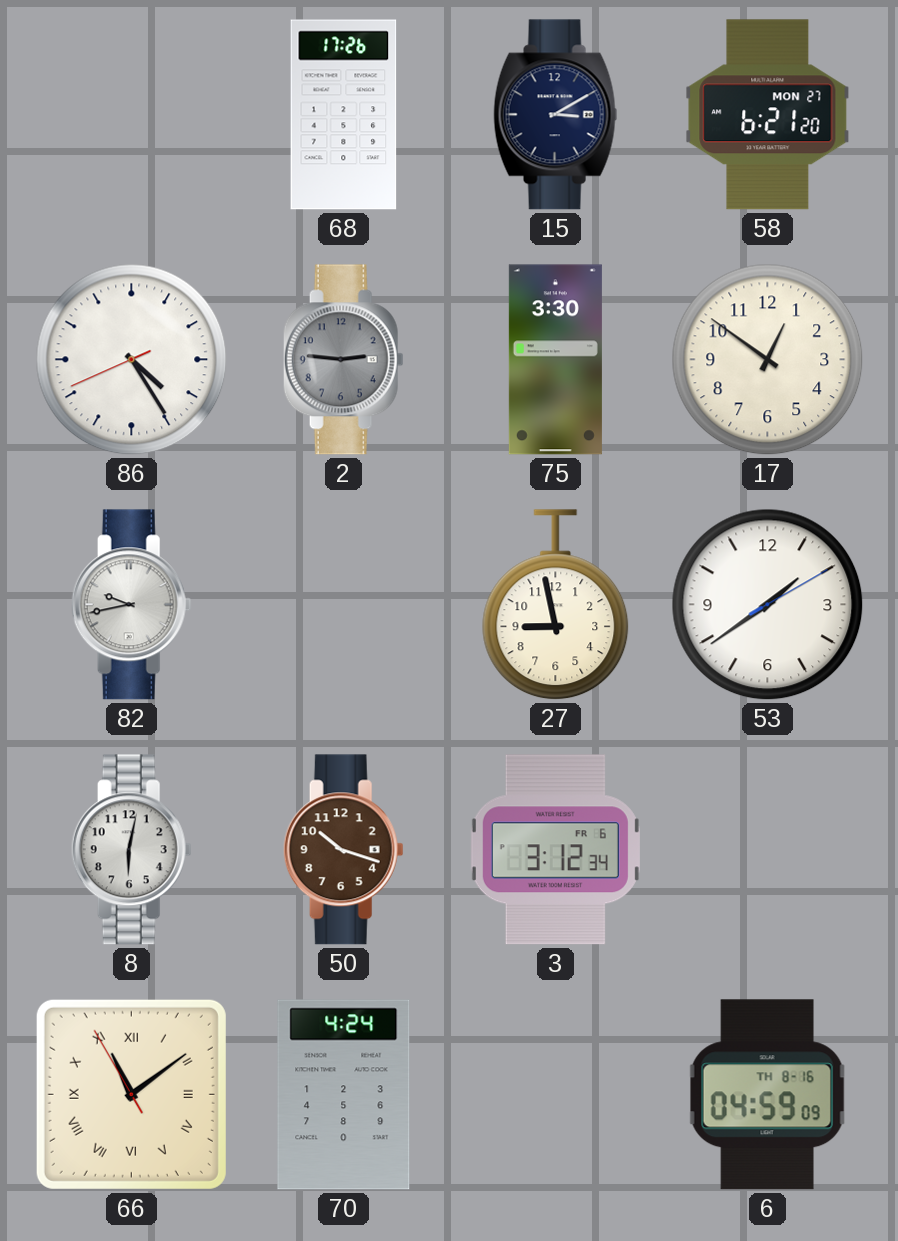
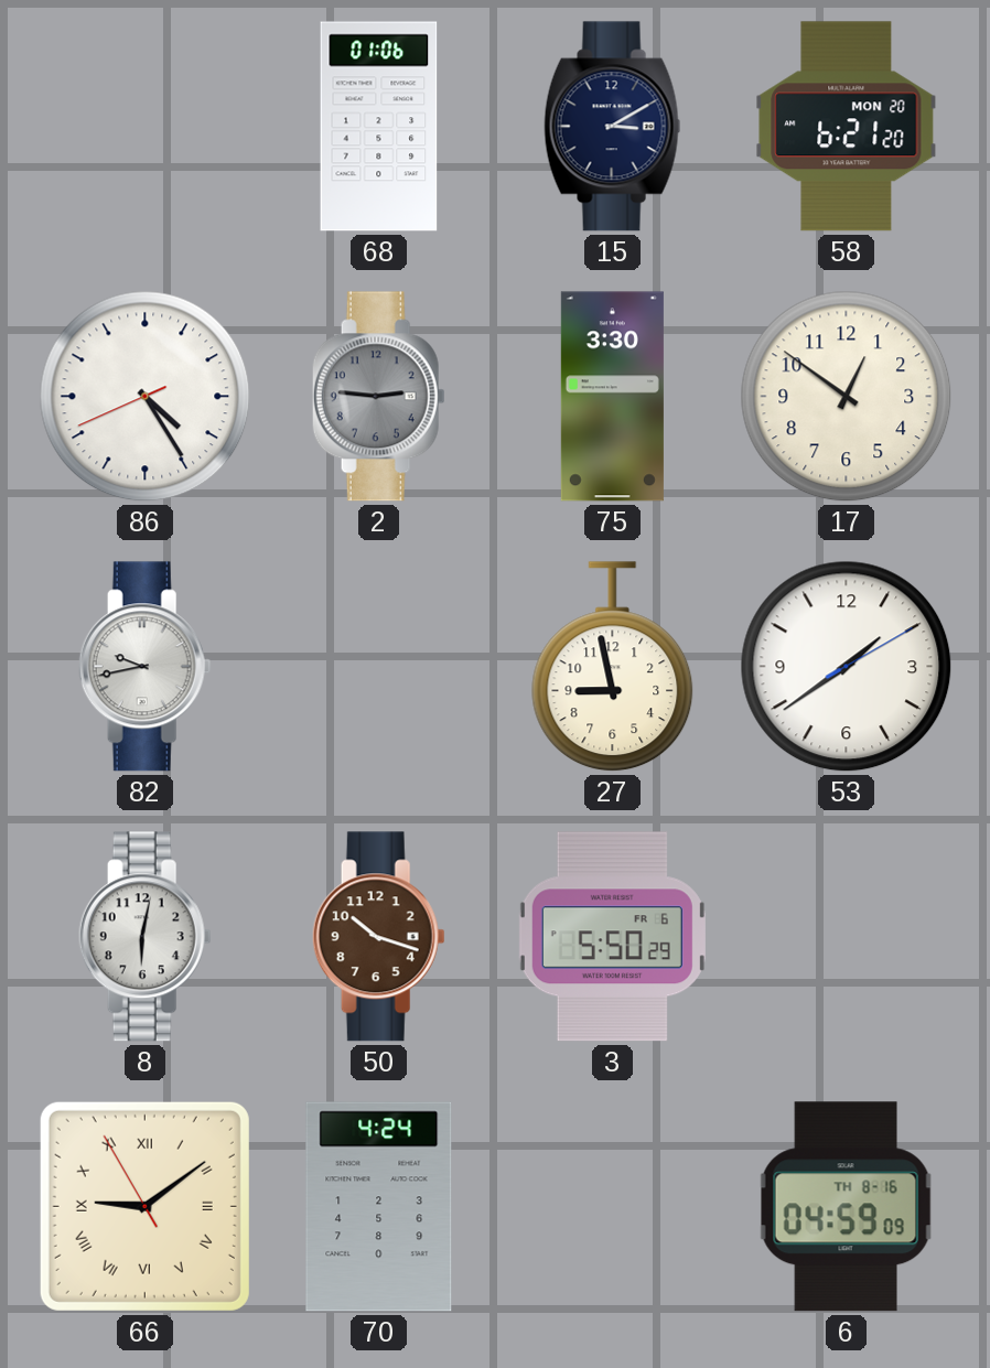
68: 17:26 -> 01:06
58 date: MON 27 -> MON 20
3: 3:12 -> 5:50
66: 11:08 -> 9:08
